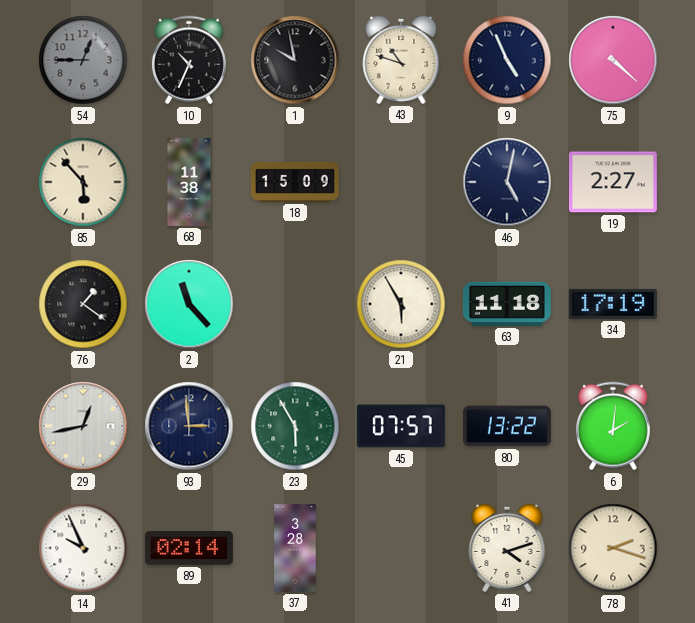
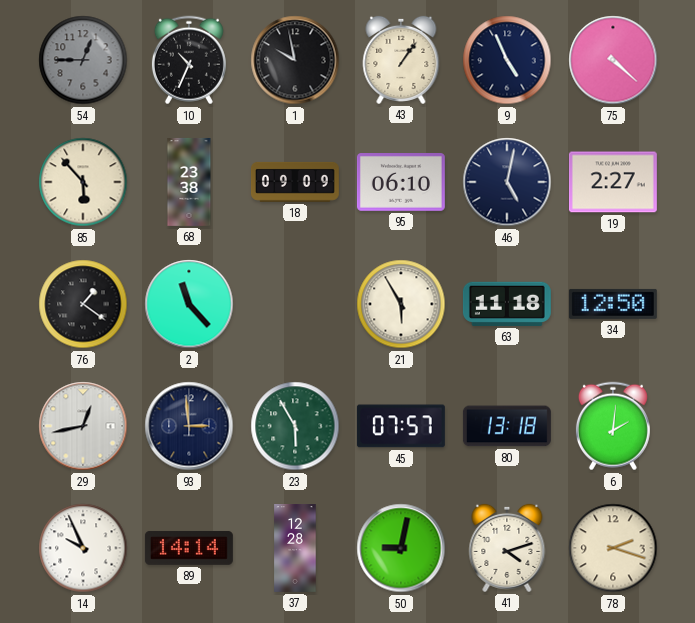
43: 10:48 -> 1:06
68: 11:38 -> 23:38
18: 15:09 -> 09:09
95: none -> 06:10
34: 17:19 -> 12:50
80: 13:22 -> 13:18
89: 02:14 -> 14:14
37: 3:28 -> 12:28
50: none -> 9:02
